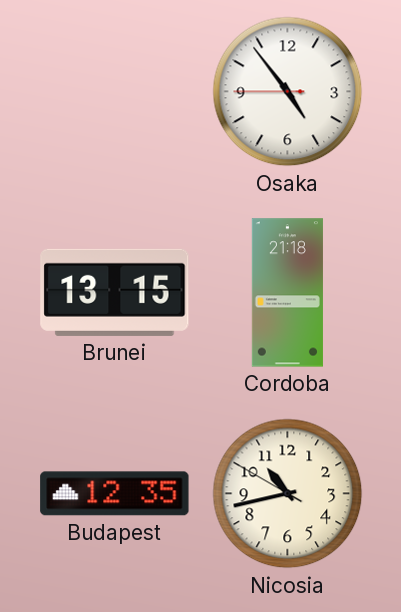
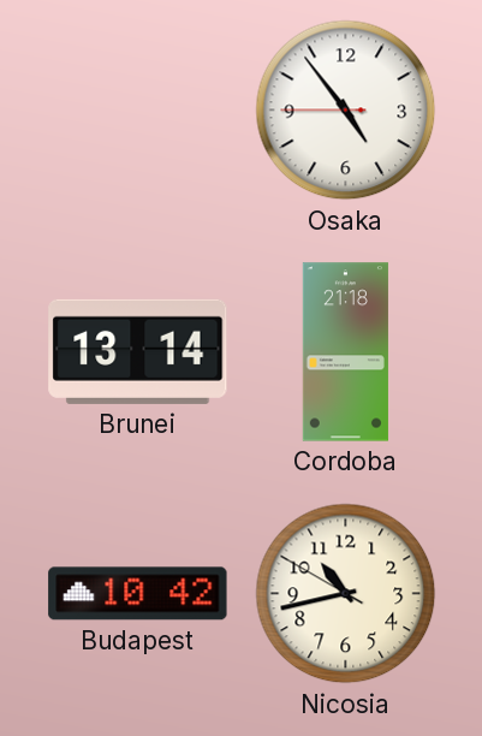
Brunei: 13:15 -> 13:14
Budapest: 12:35 -> 10:42
